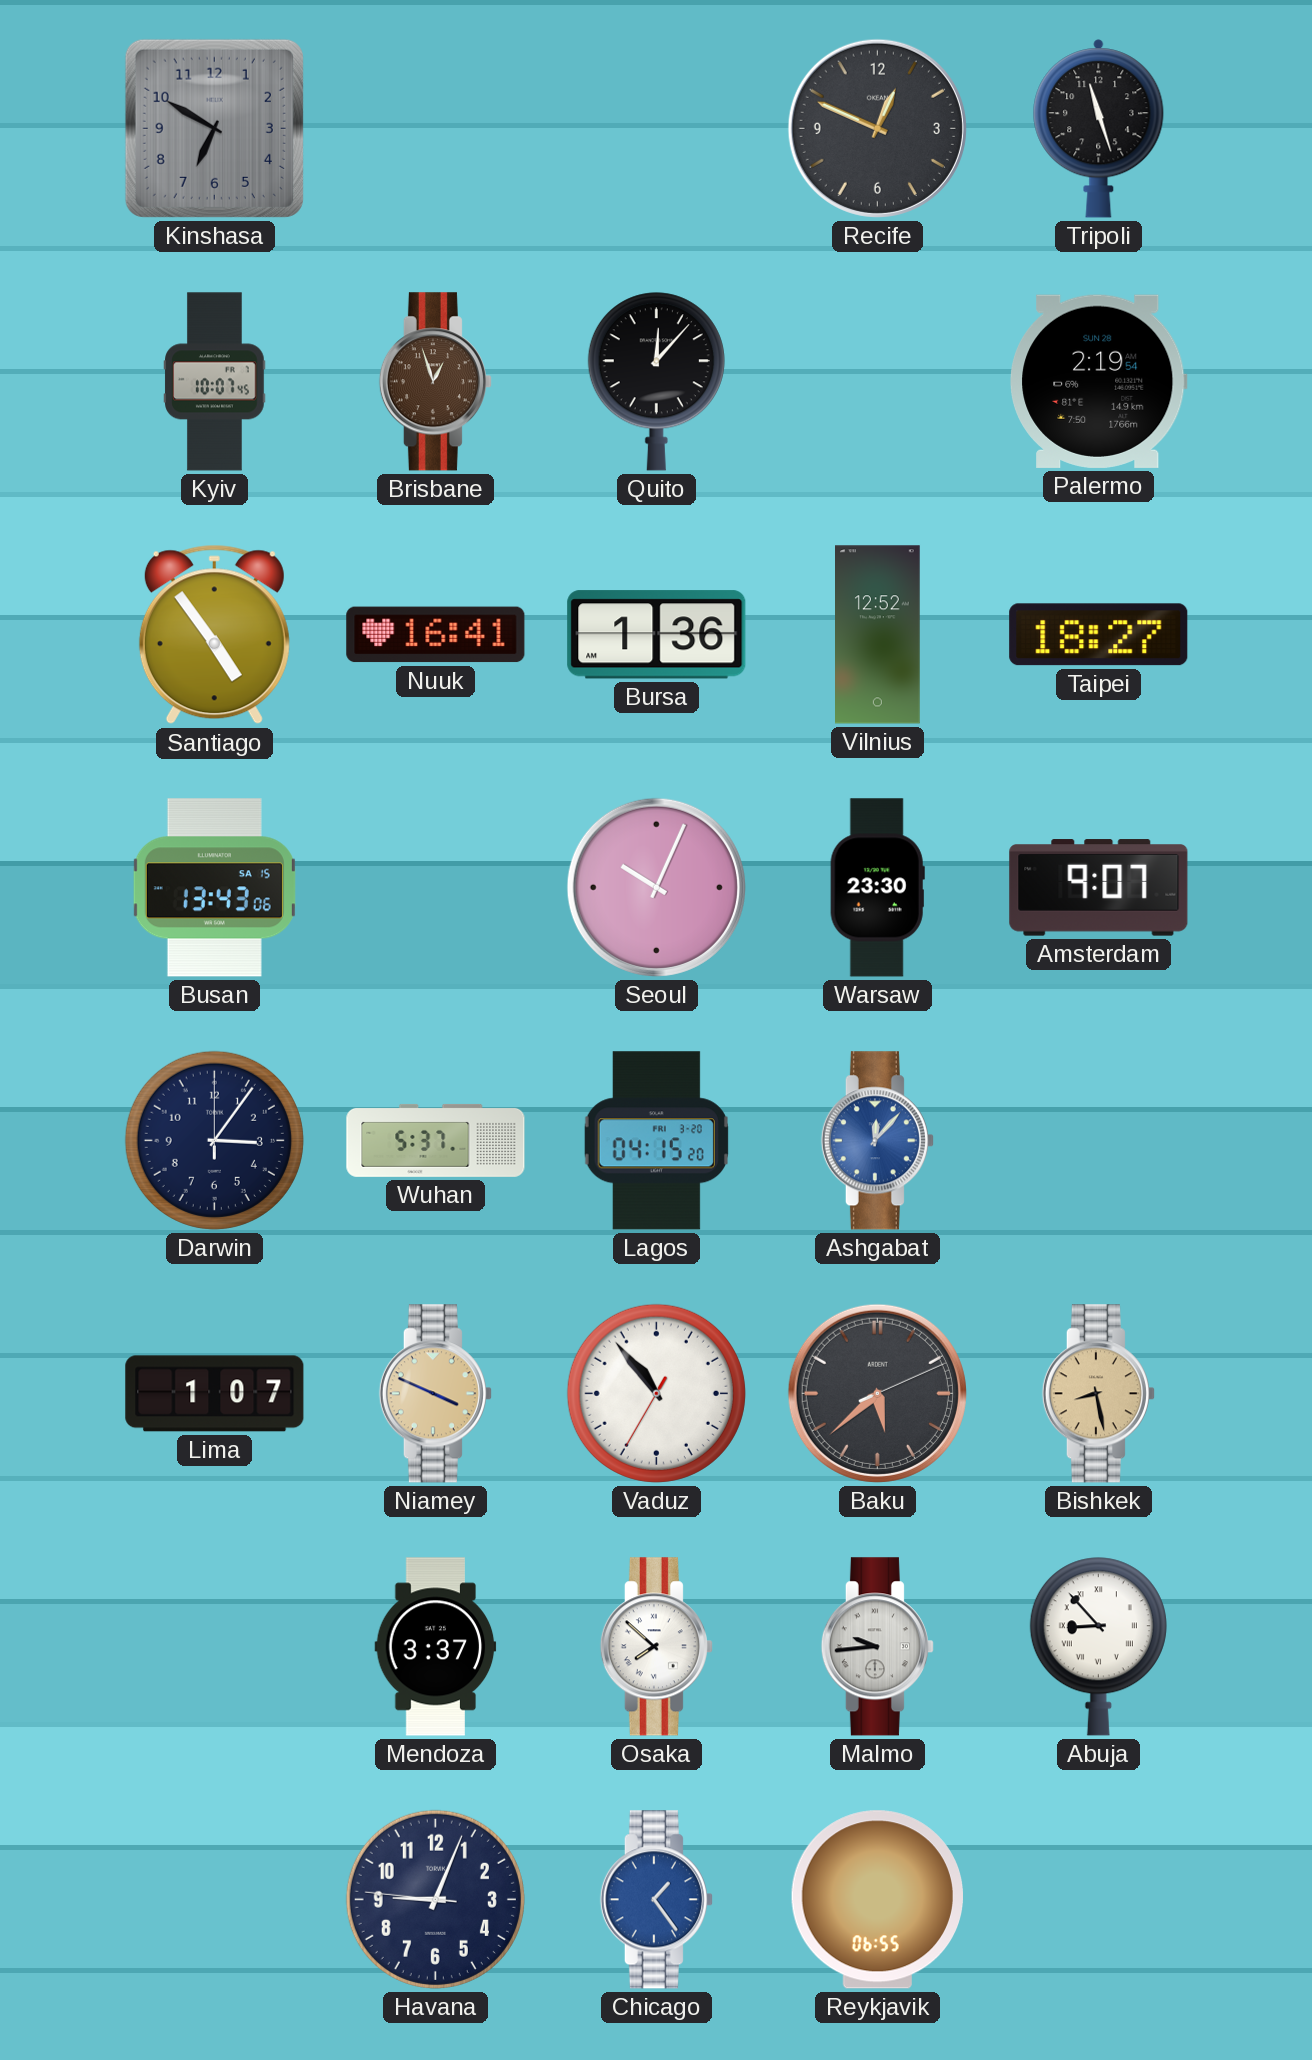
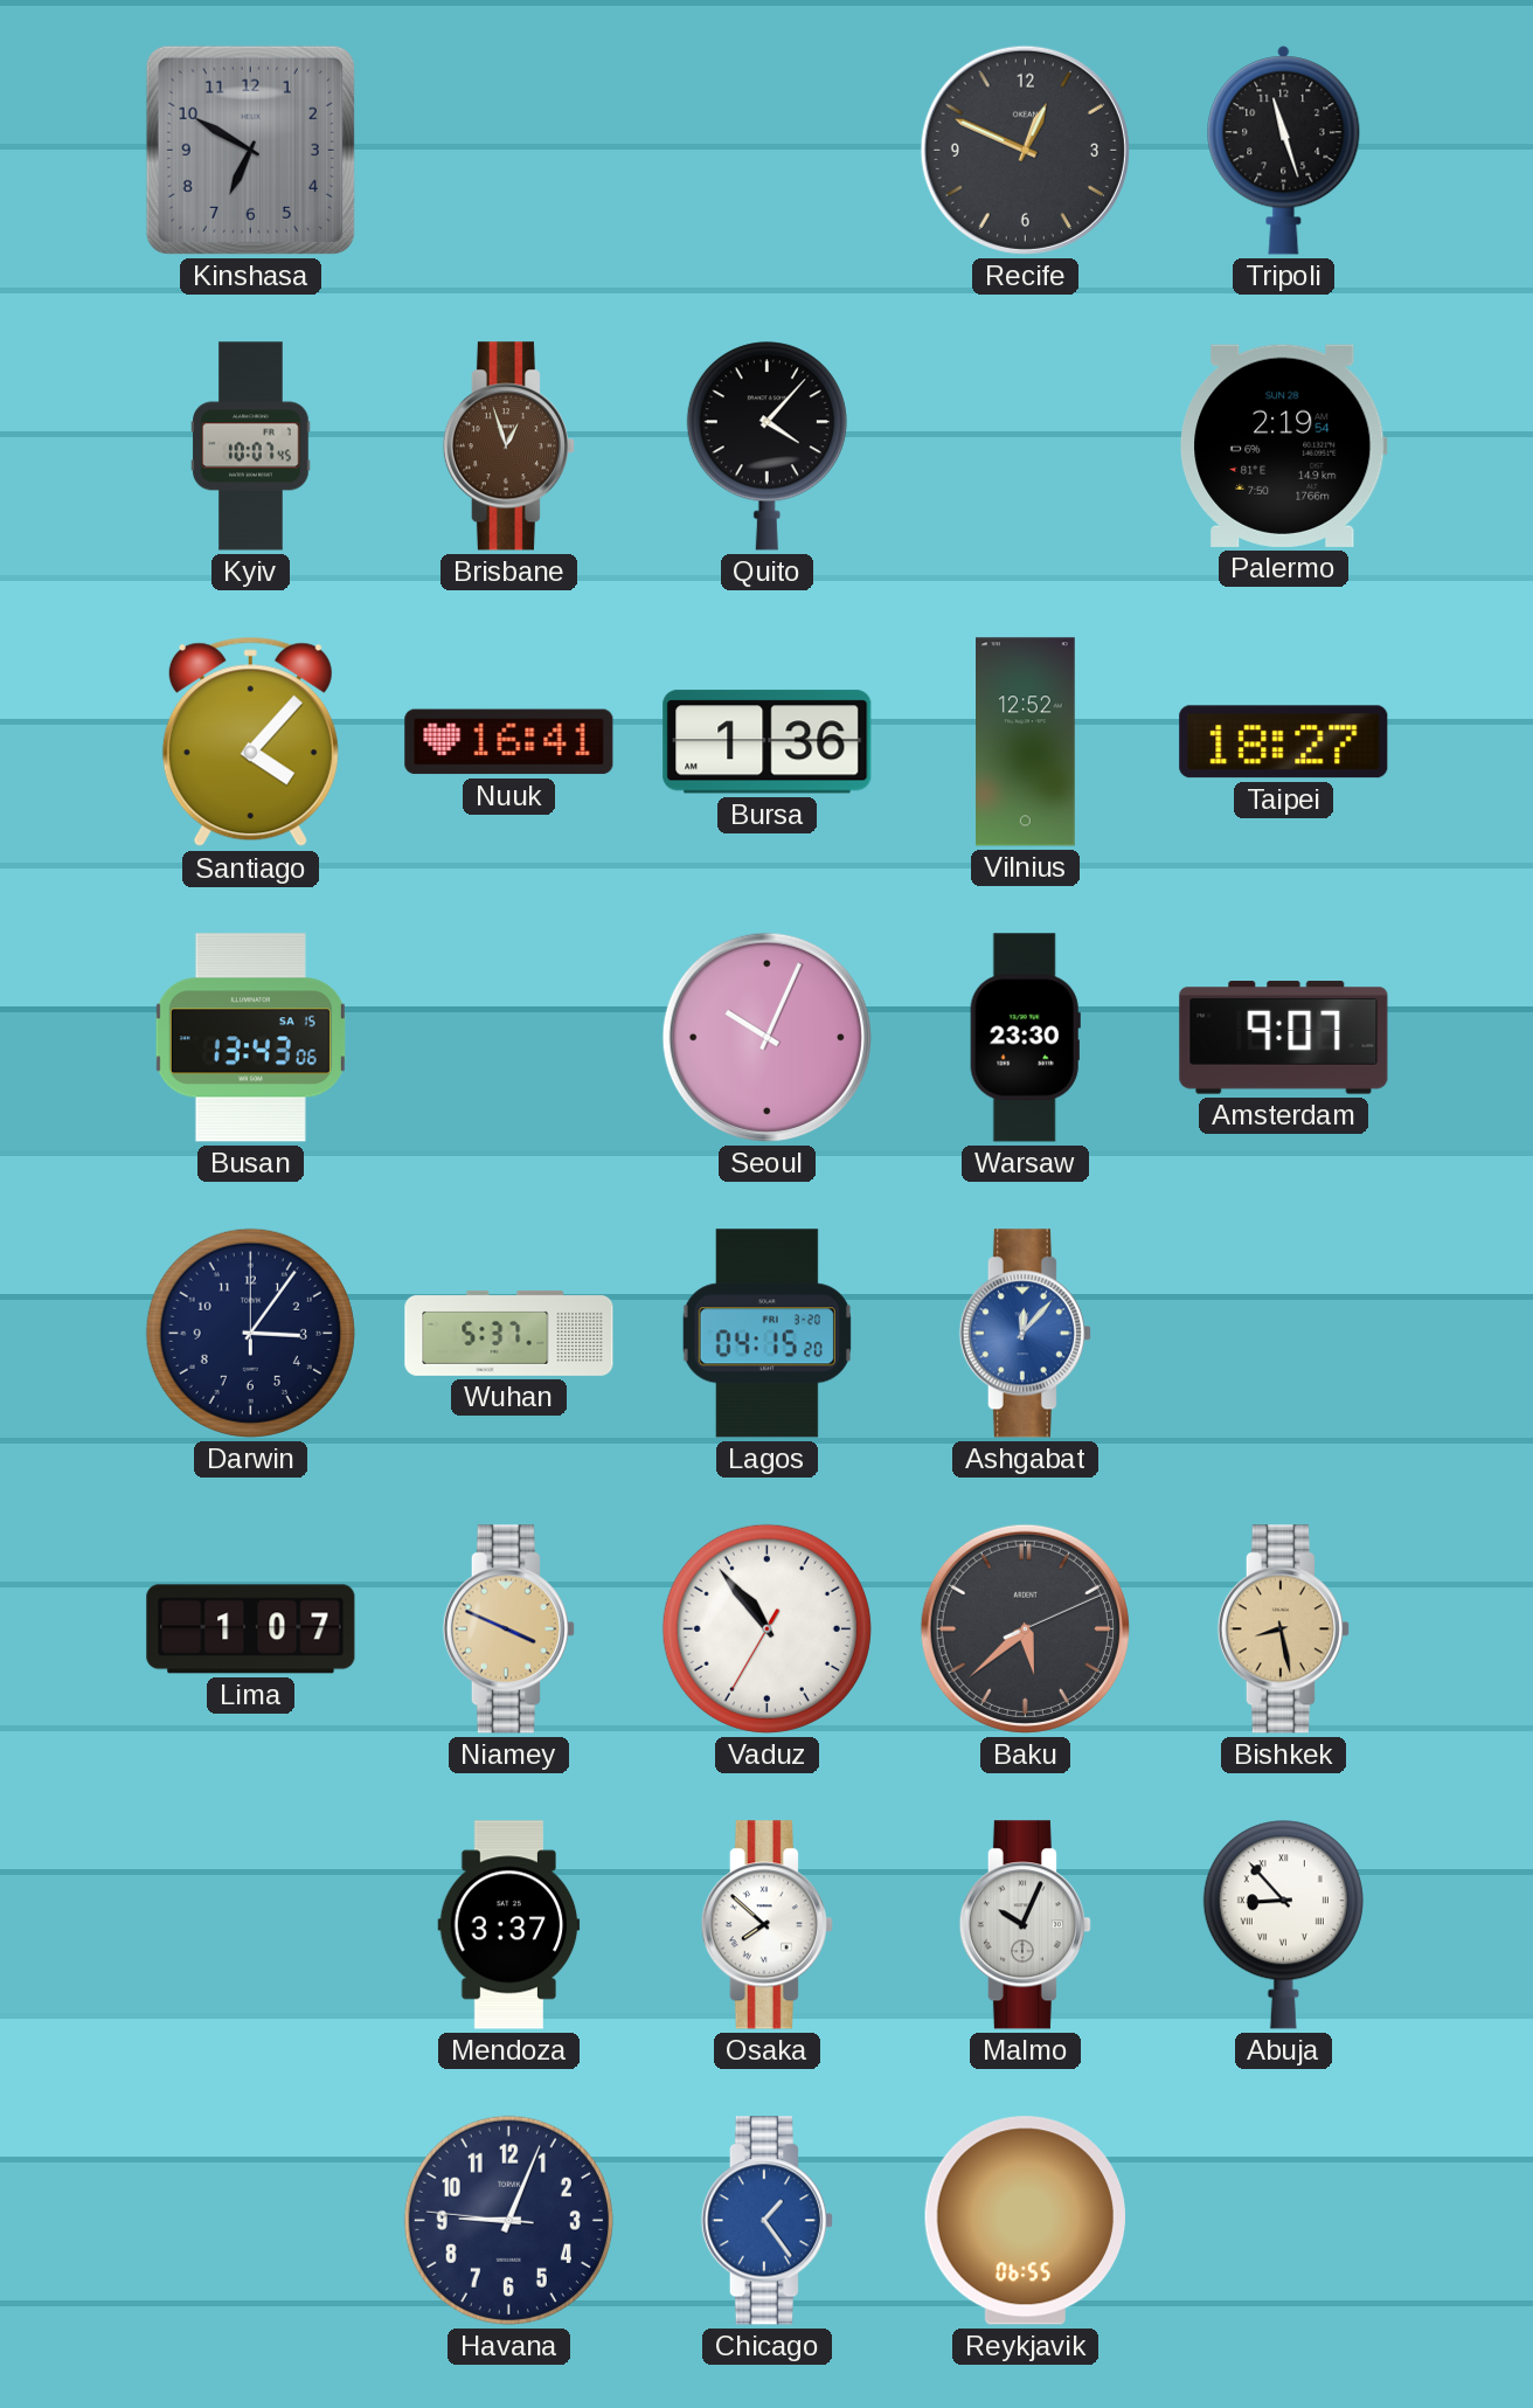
Quito: 12:07 -> 4:07
Santiago: 4:54 -> 4:07
Malmo: 9:44 -> 10:04
